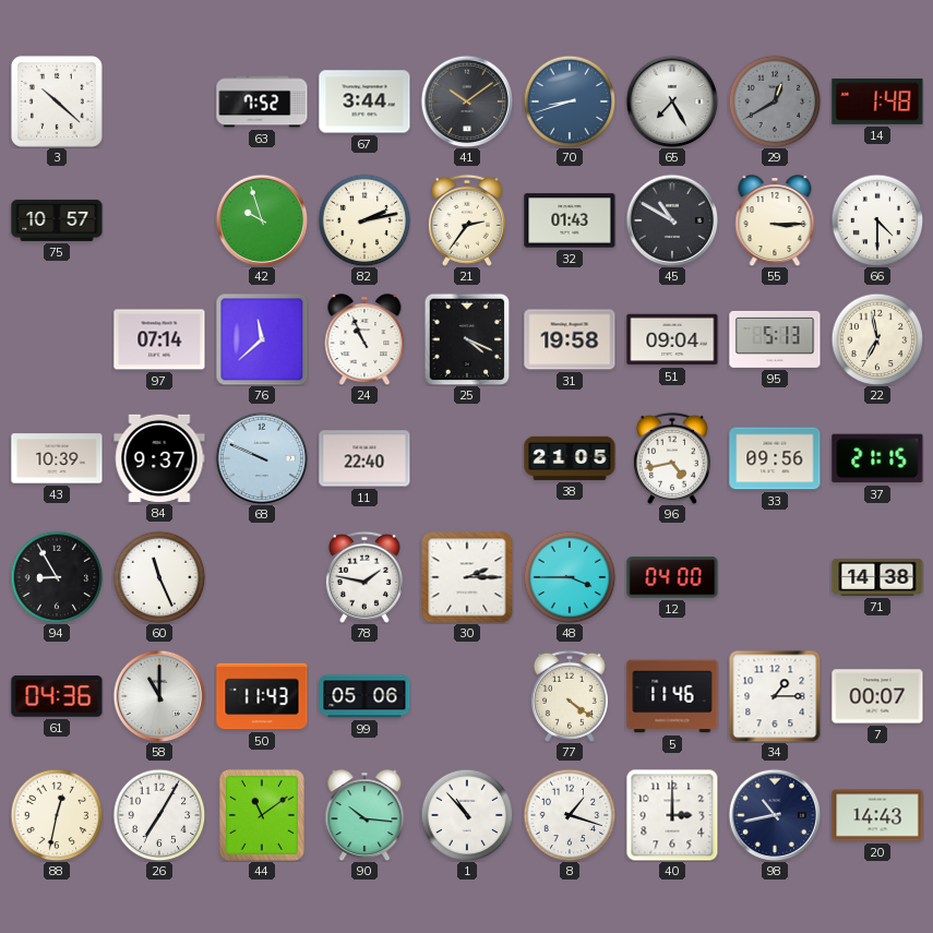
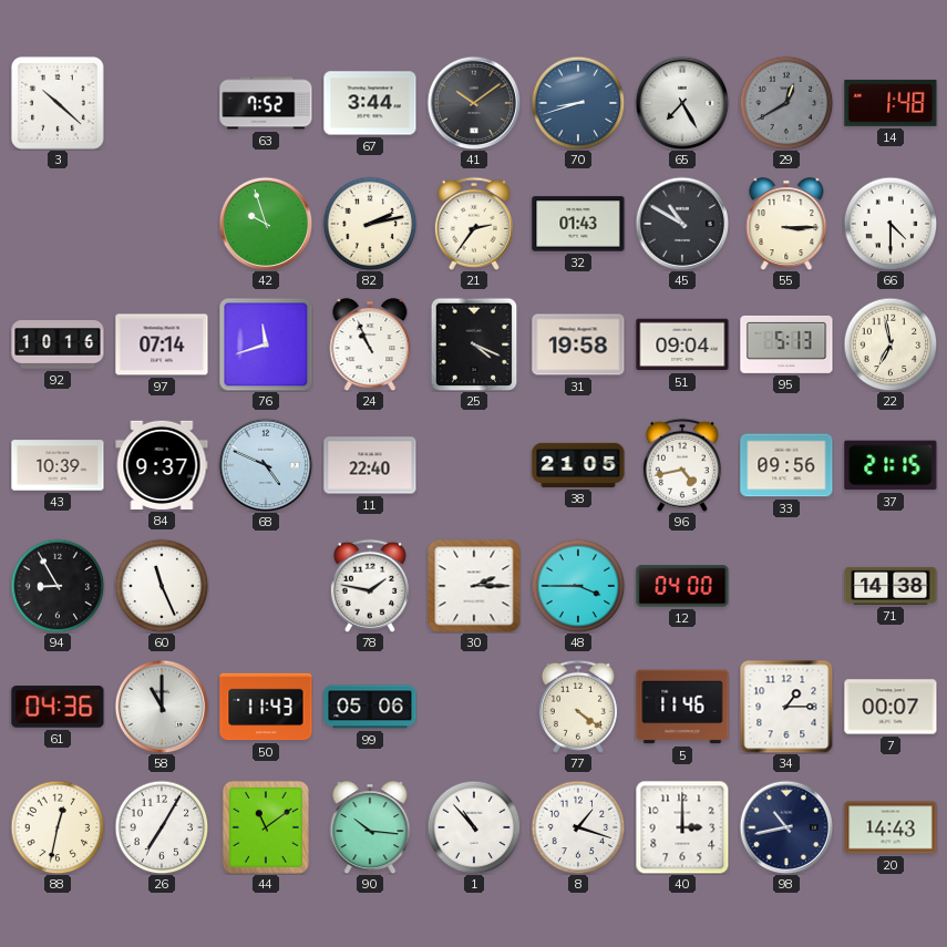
75: 10:57 -> none
92: none -> 10:16
76: 11:38 -> 11:42
68: 9:49 -> 4:49
